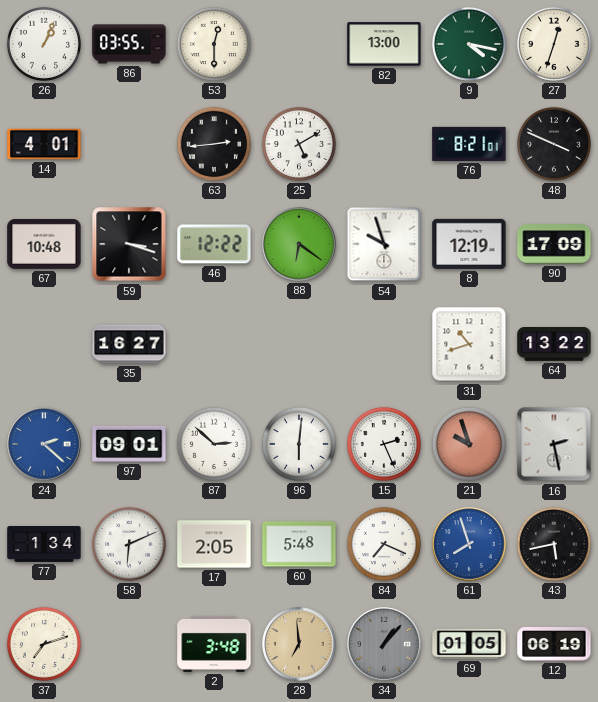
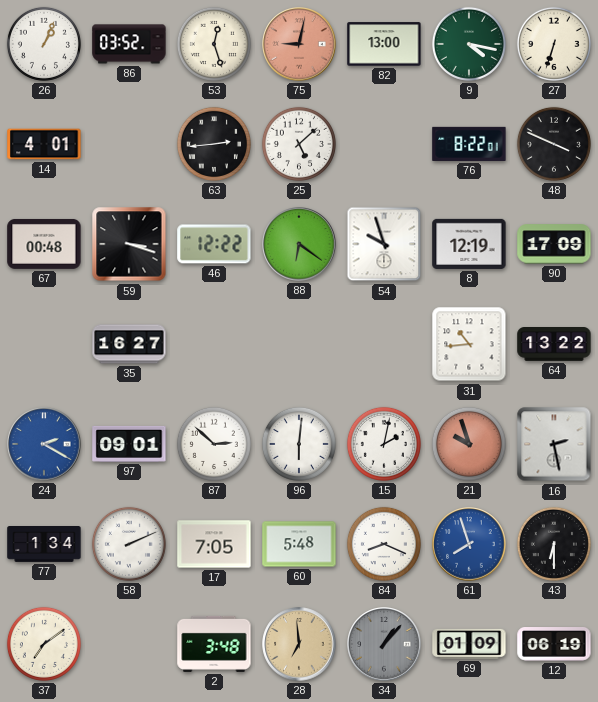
86: 03:55 -> 03:52
53: 12:30 -> 12:27
75: none -> 9:02
27: 12:33 -> 6:33
25: 5:10 -> 5:08
76: 8:21 -> 8:22
67: 10:48 -> 00:48
31: 10:42 -> 10:44
24: 2:22 -> 2:20
15: 2:26 -> 2:02
58: 6:11 -> 2:11
17: 2:05 -> 7:05
84: 7:19 -> 8:19
43: 5:43 -> 6:30
37: 7:12 -> 7:09
69: 01:05 -> 01:09
